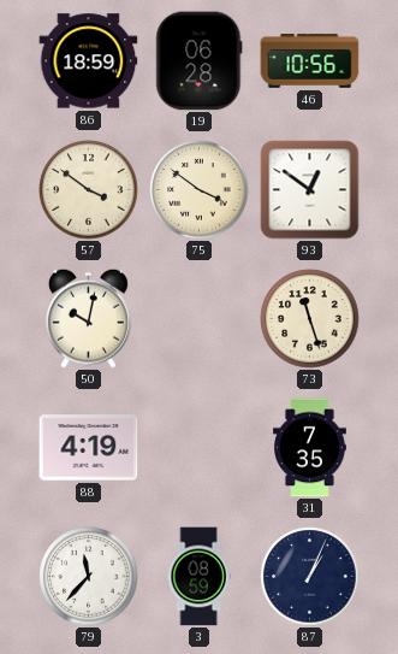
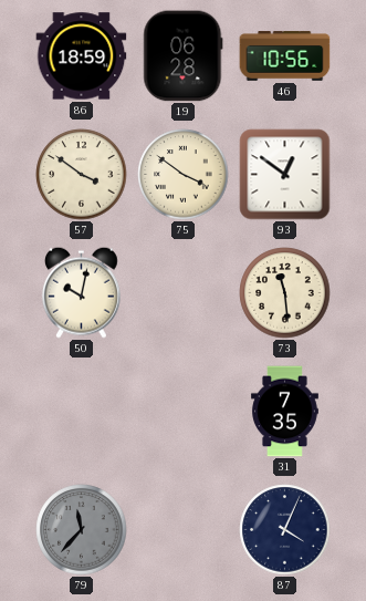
73: 11:27 -> 11:29
88: 4:19 -> none
79 dial: white -> grey
3: 08:59 -> none
87: 1:04 -> 4:04
